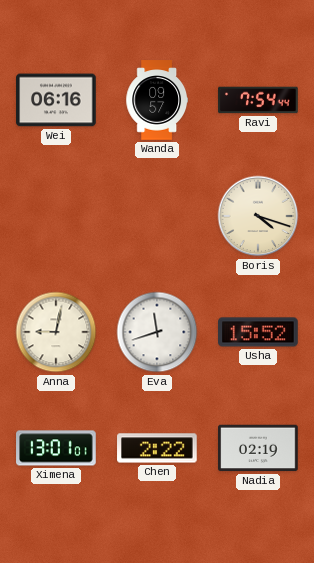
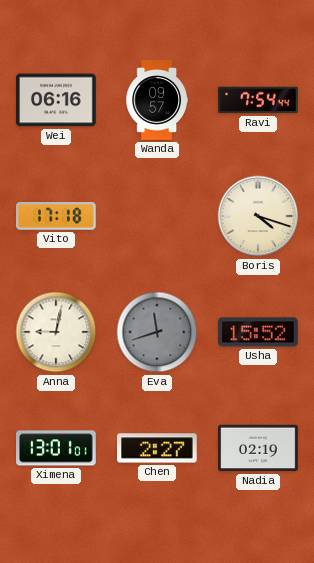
Vito: none -> 17:18
Eva dial: white -> grey
Chen: 2:22 -> 2:27
